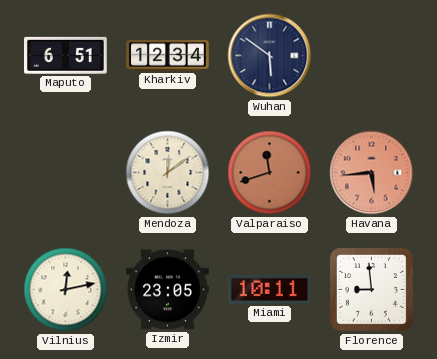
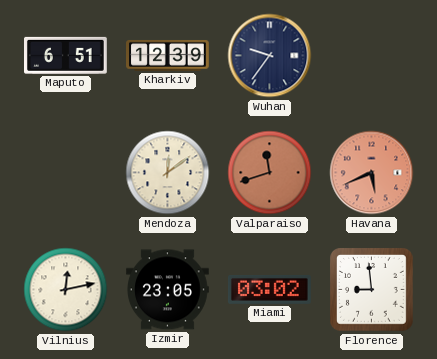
Kharkiv: 12:34 -> 12:39
Wuhan: 5:51 -> 9:36
Havana: 5:44 -> 5:41
Miami: 10:11 -> 03:02
